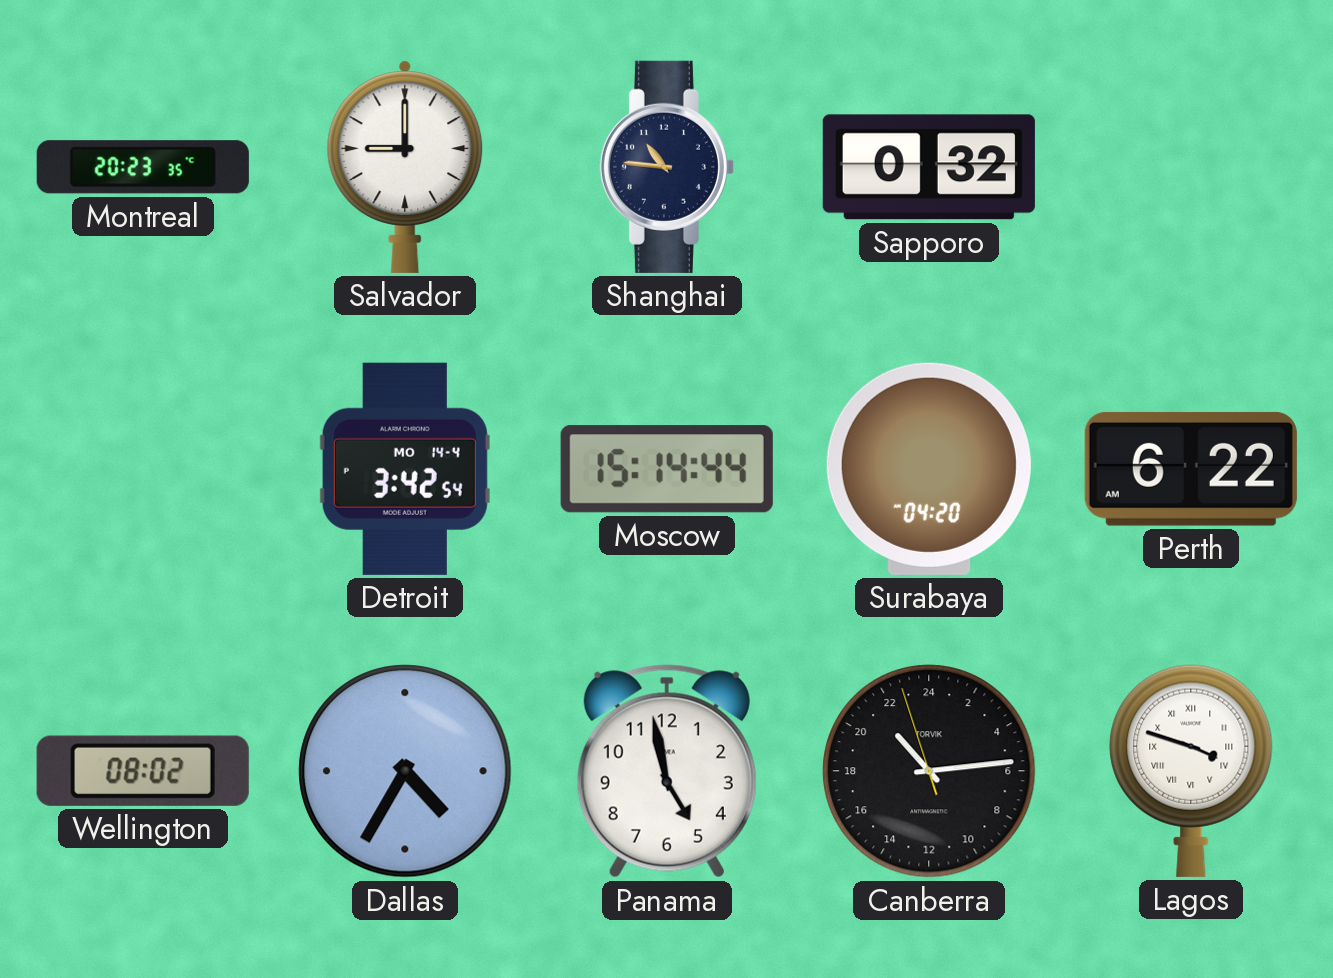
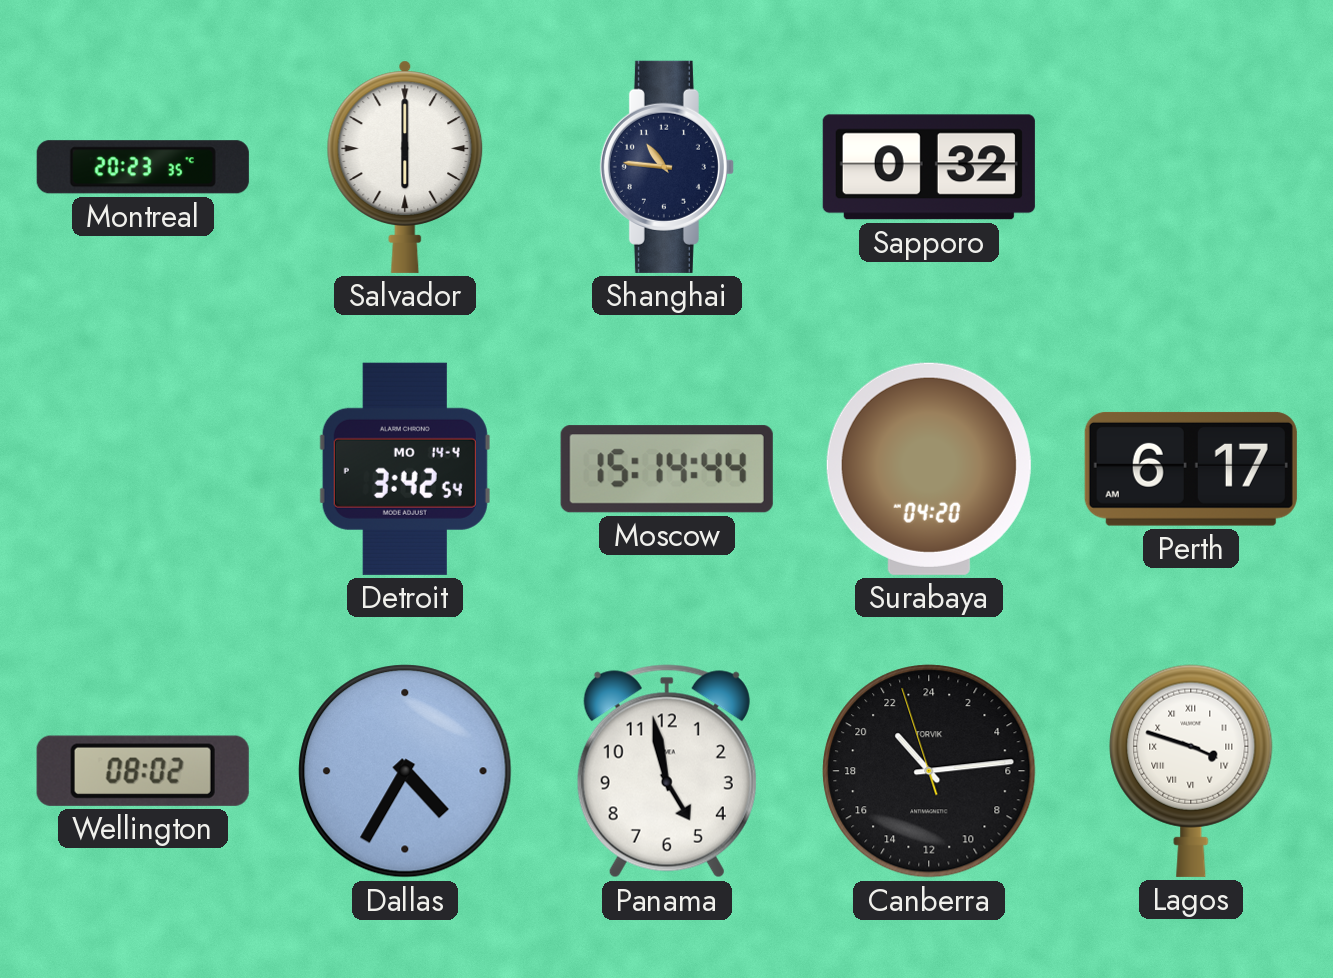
Salvador: 9:00 -> 6:00
Perth: 6:22 -> 6:17
